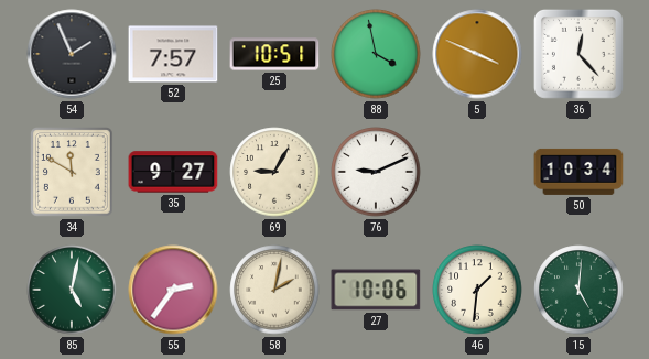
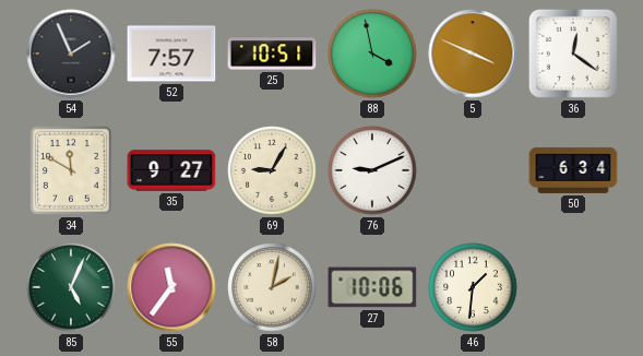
36: 12:23 -> 12:21
50: 10:34 -> 6:34
85: 5:02 -> 5:04
55: 2:36 -> 11:36
15: 5:01 -> none
